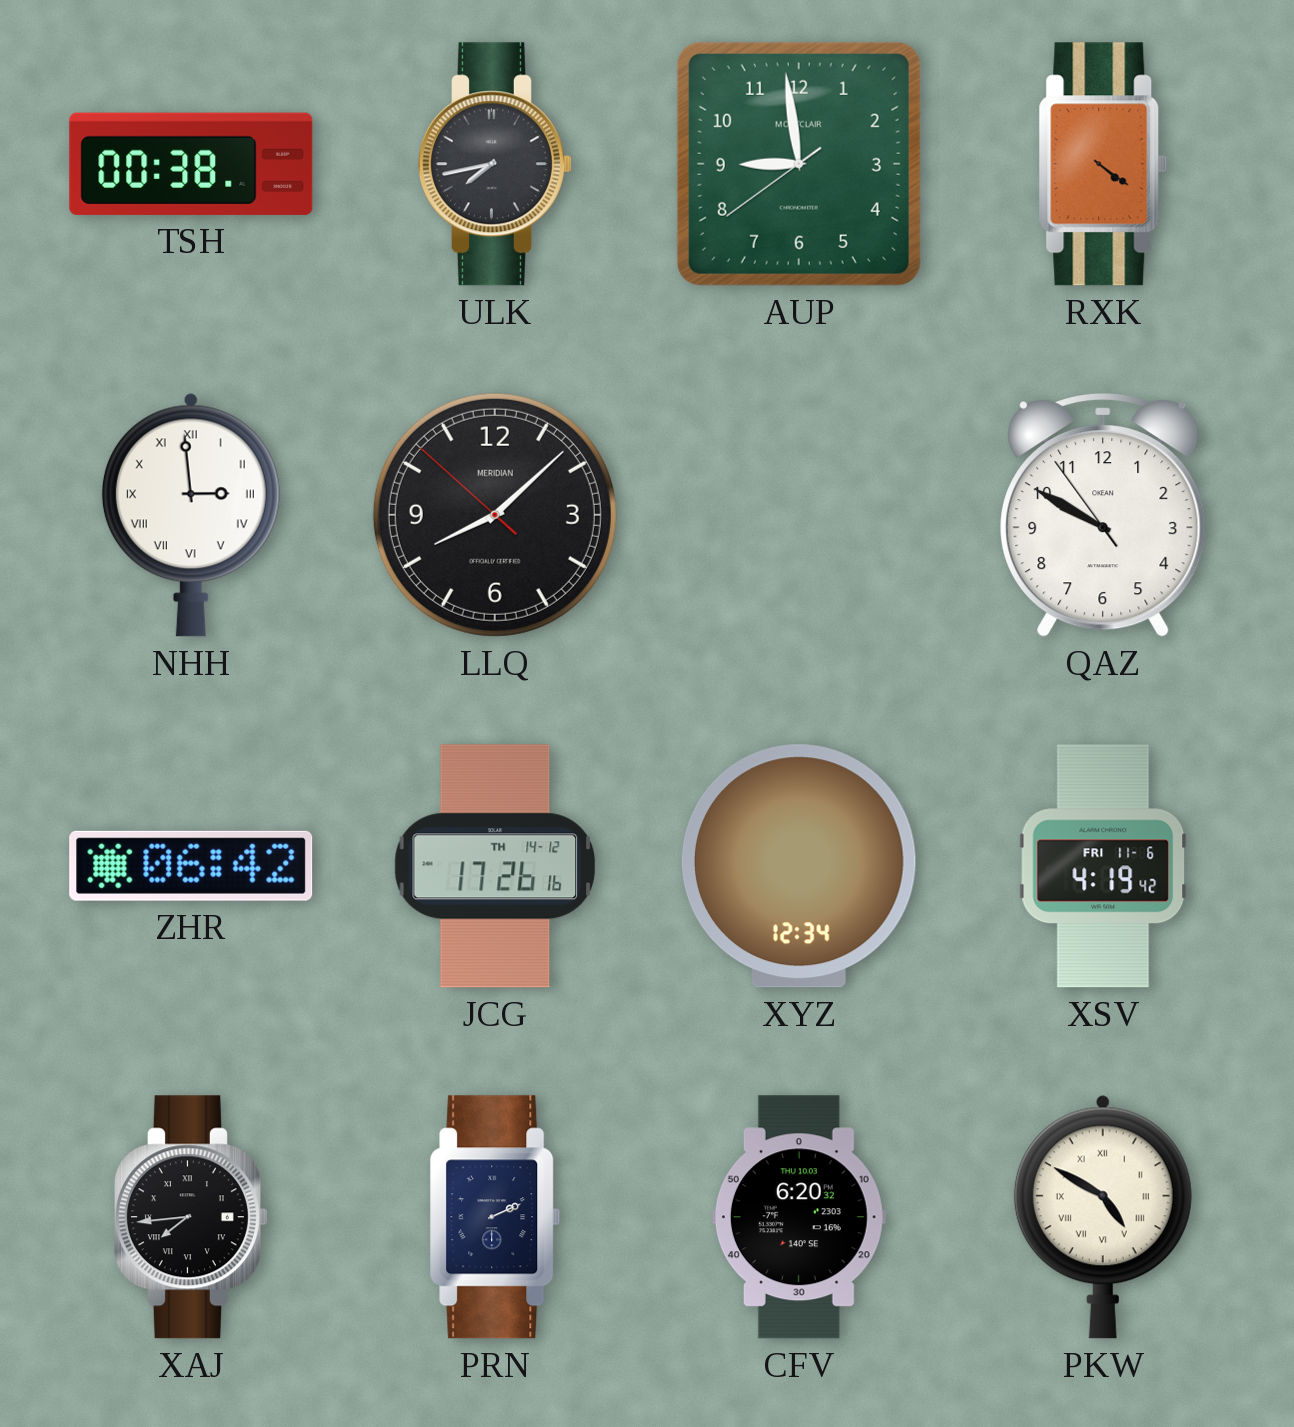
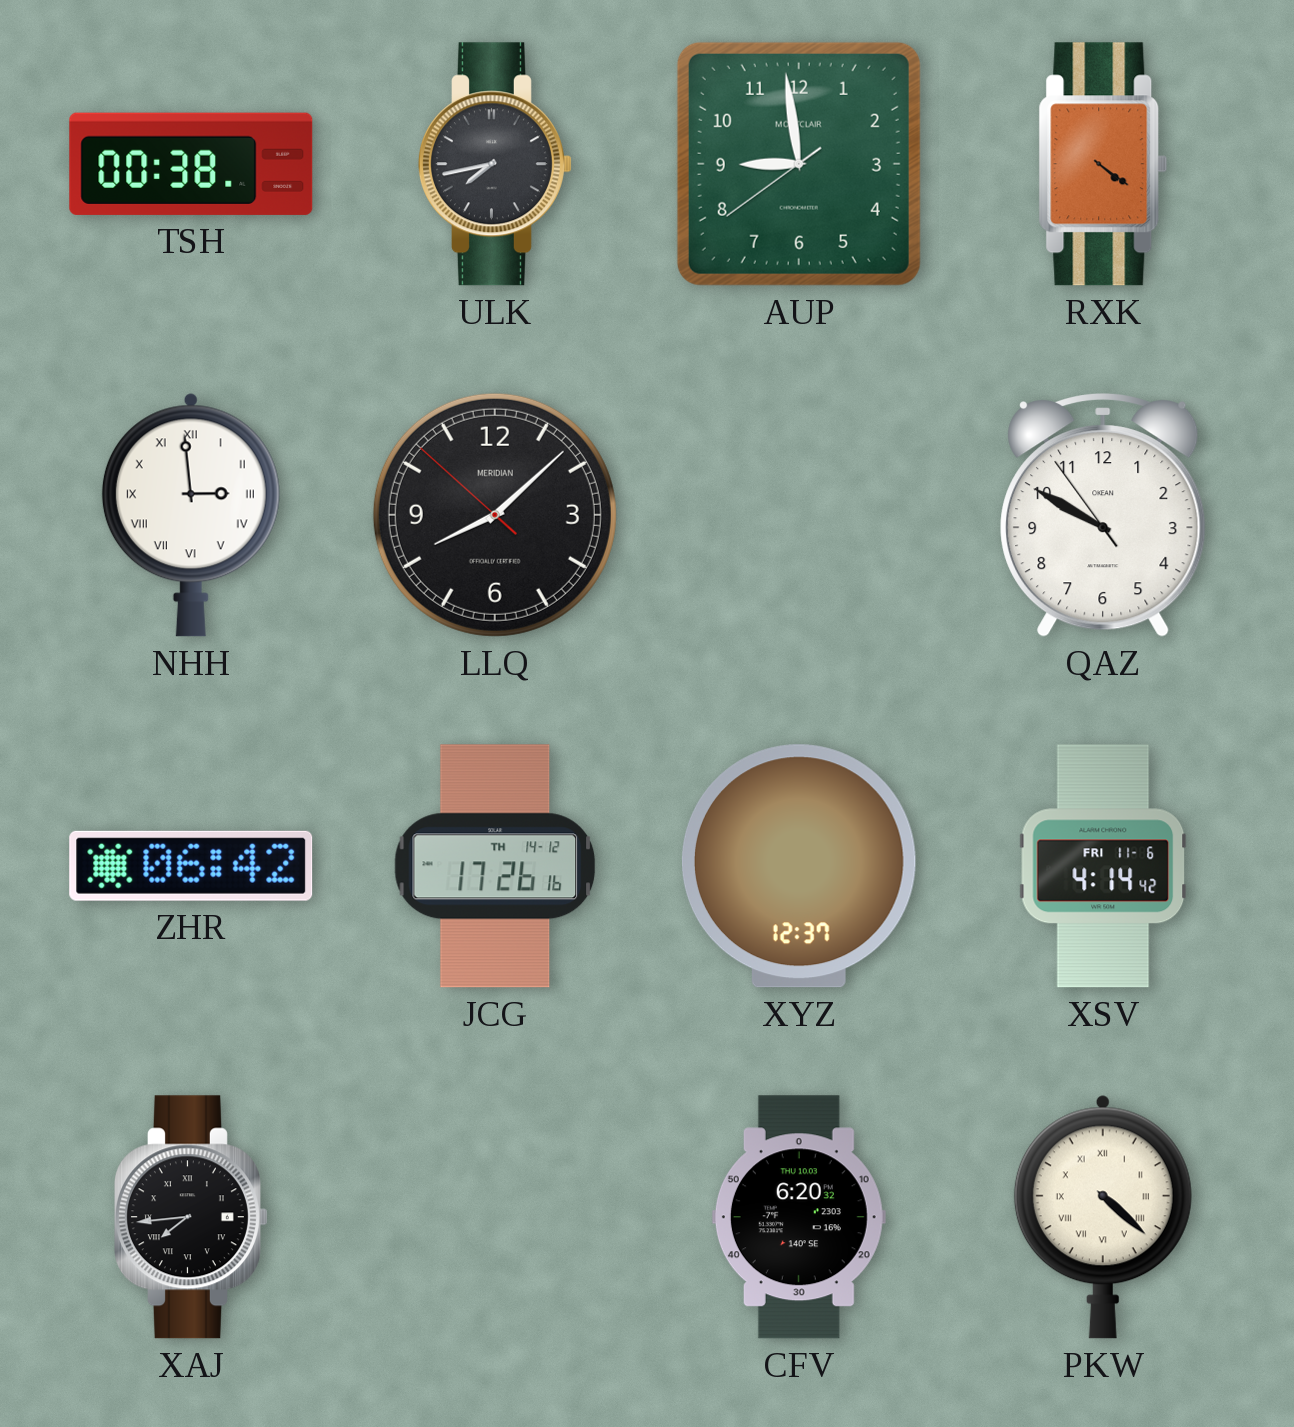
XYZ: 12:34 -> 12:37
XSV: 4:19 -> 4:14
PRN: 2:11 -> none
PKW: 4:50 -> 4:22
